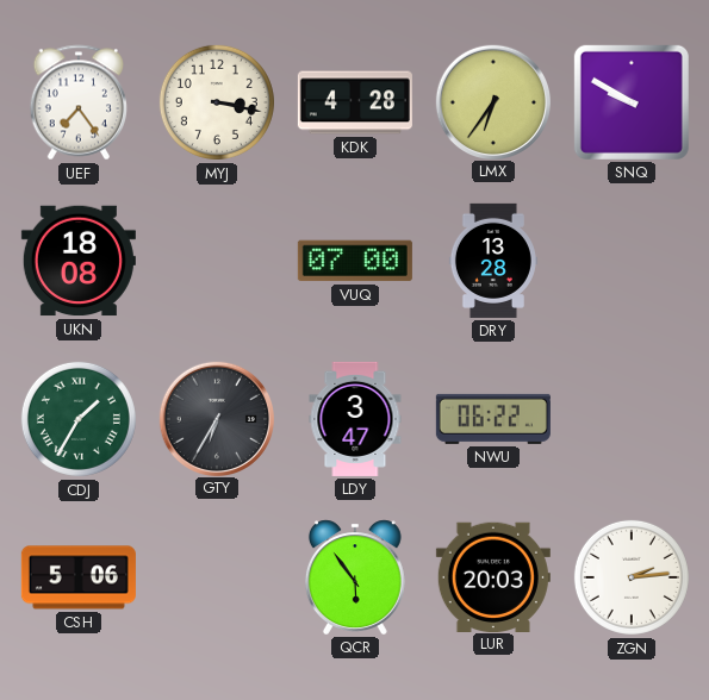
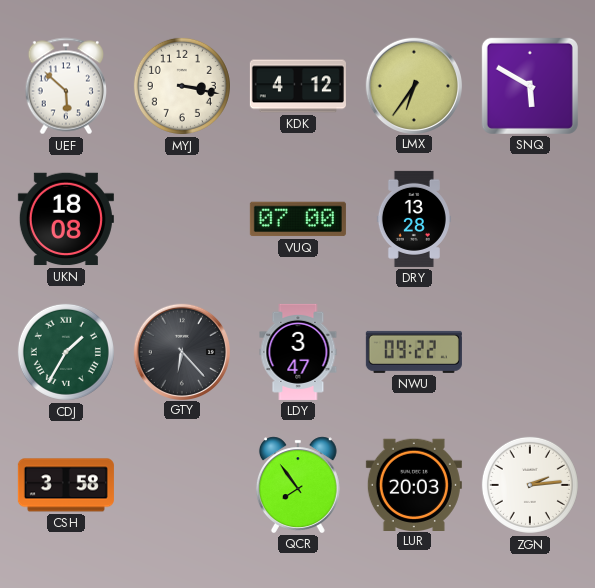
UEF: 7:24 -> 5:52
KDK: 4:28 -> 4:12
SNQ: 9:50 -> 5:50
GTY: 6:35 -> 6:23
NWU: 06:22 -> 09:22
CSH: 5:06 -> 3:58
QCR: 5:54 -> 7:54
